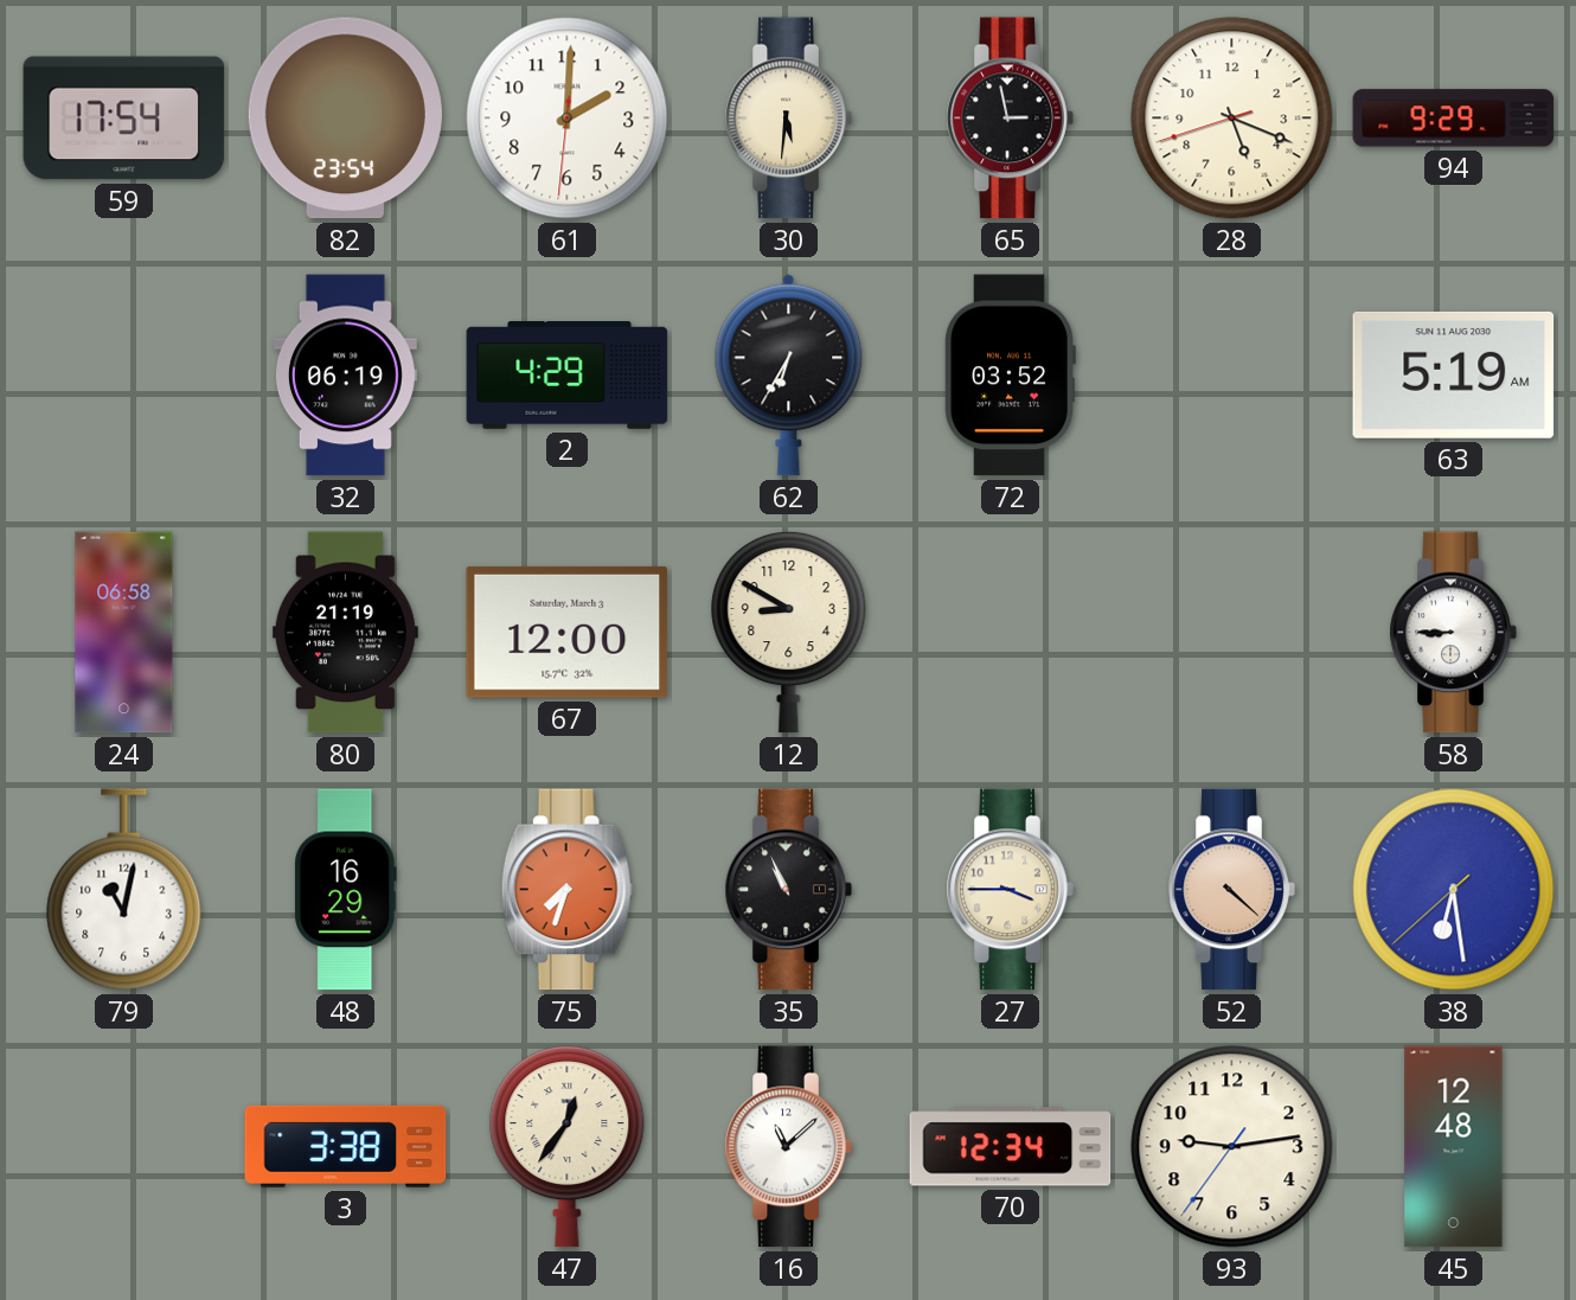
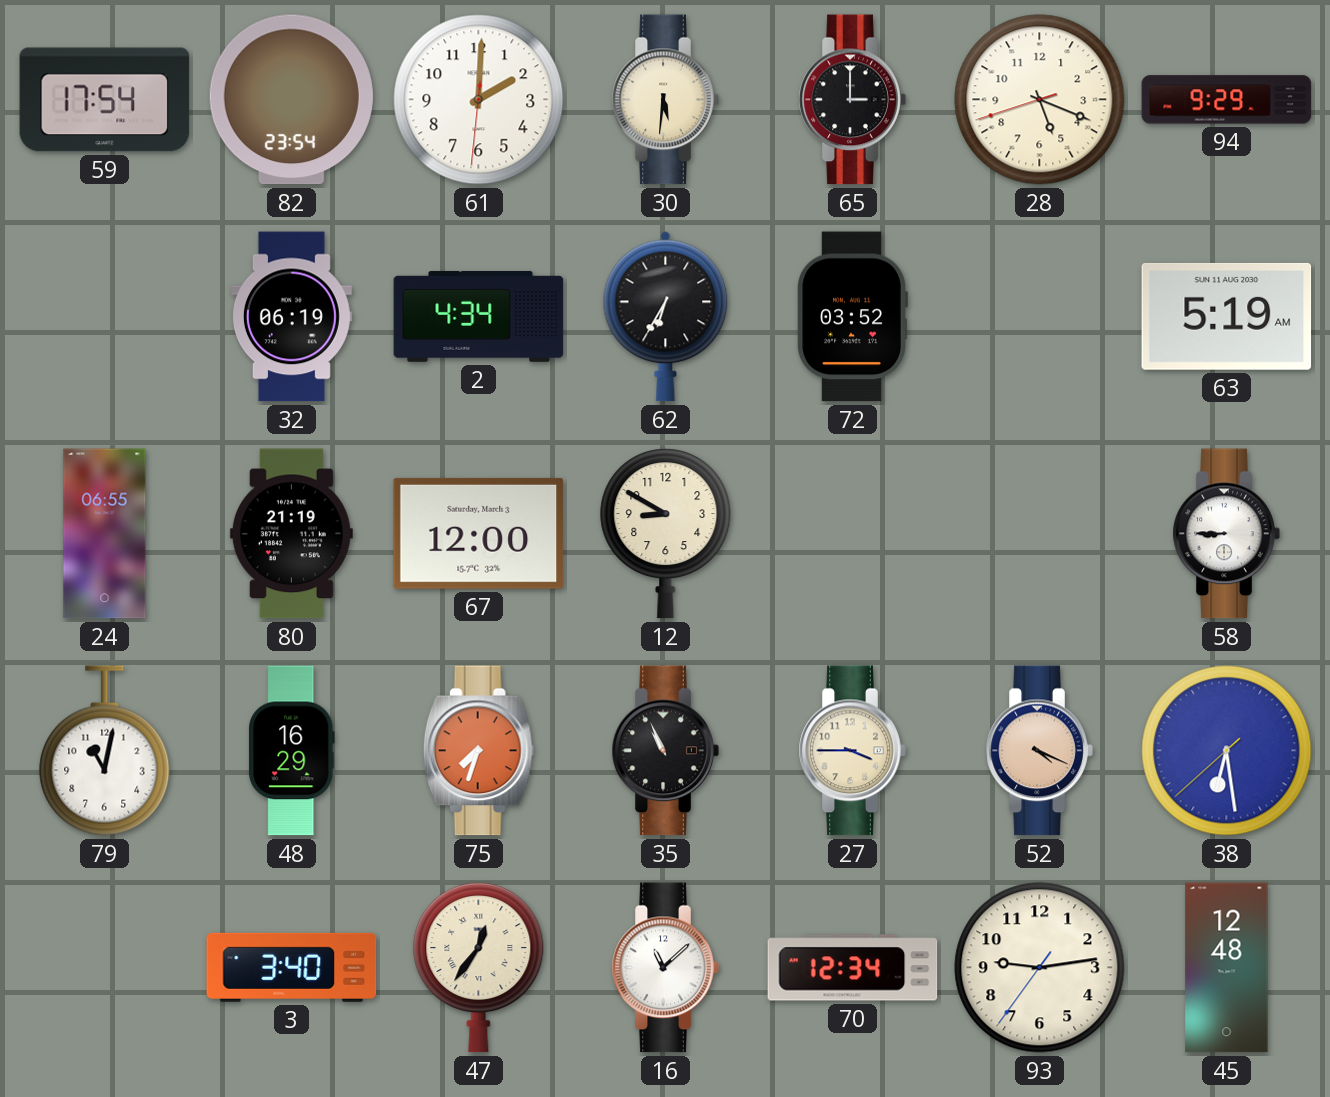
65: 2:58 -> 3:00
2: 4:29 -> 4:34
24: 06:58 -> 06:55
52: 4:22 -> 4:19
3: 3:38 -> 3:40
